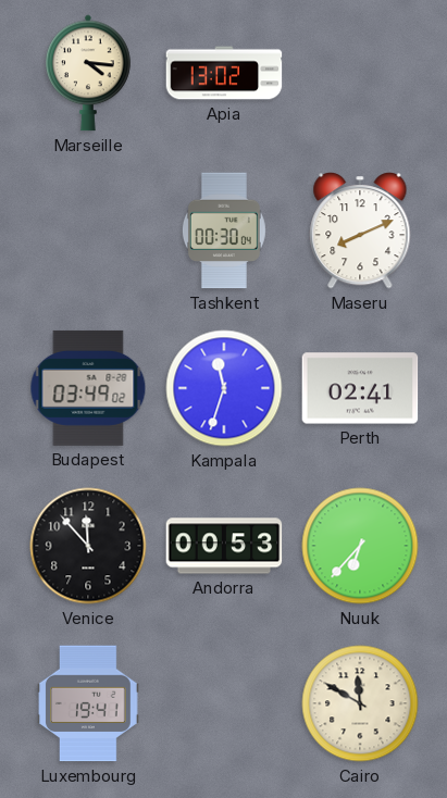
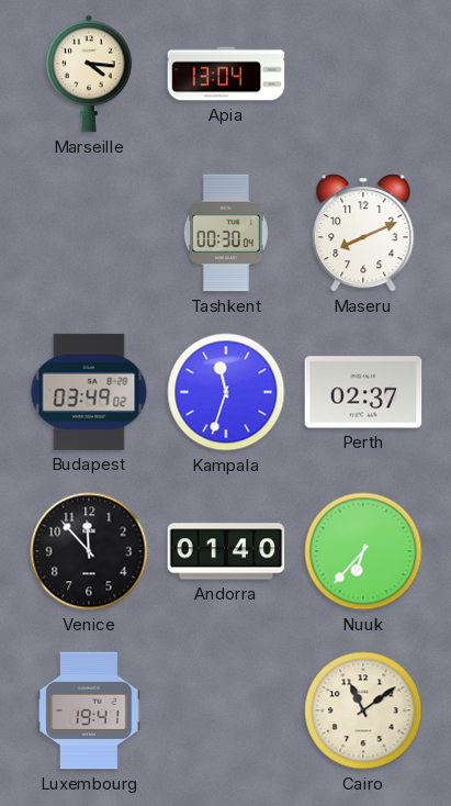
Apia: 13:02 -> 13:04
Perth: 02:41 -> 02:37
Andorra: 00:53 -> 01:40
Cairo: 11:50 -> 11:09
